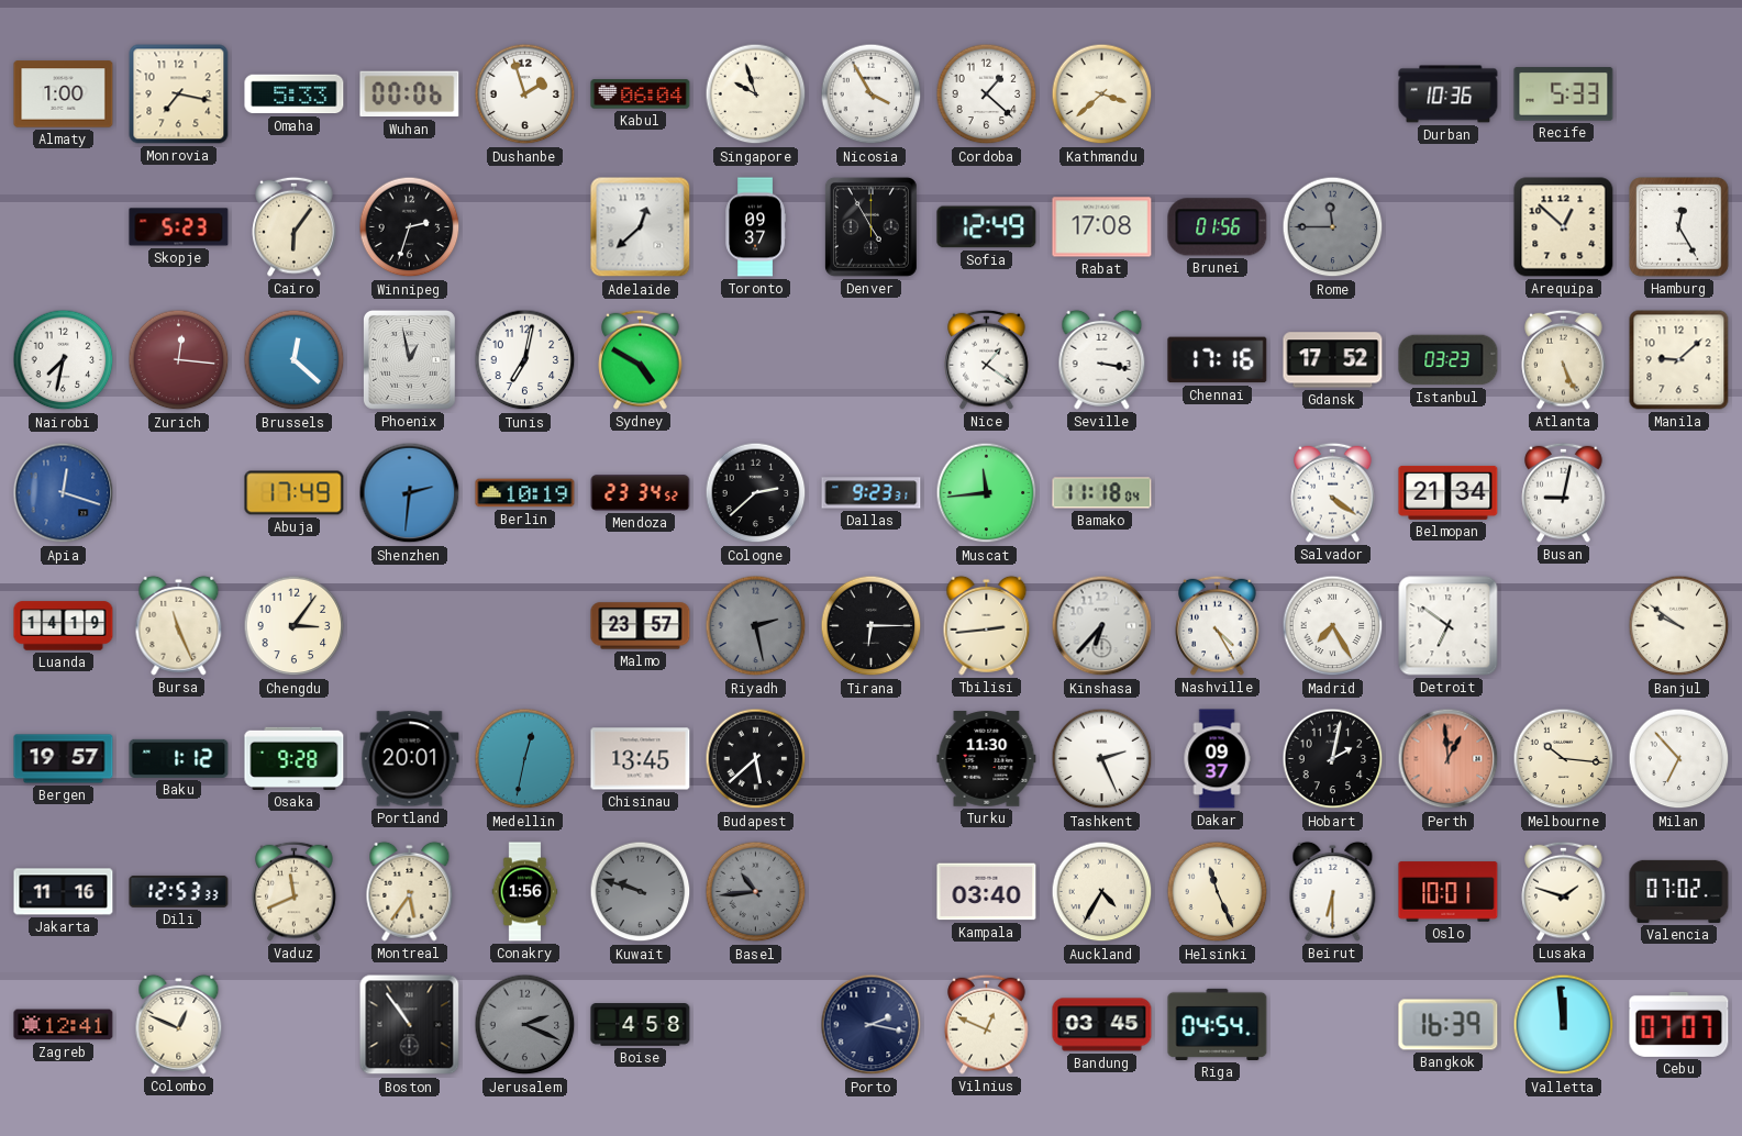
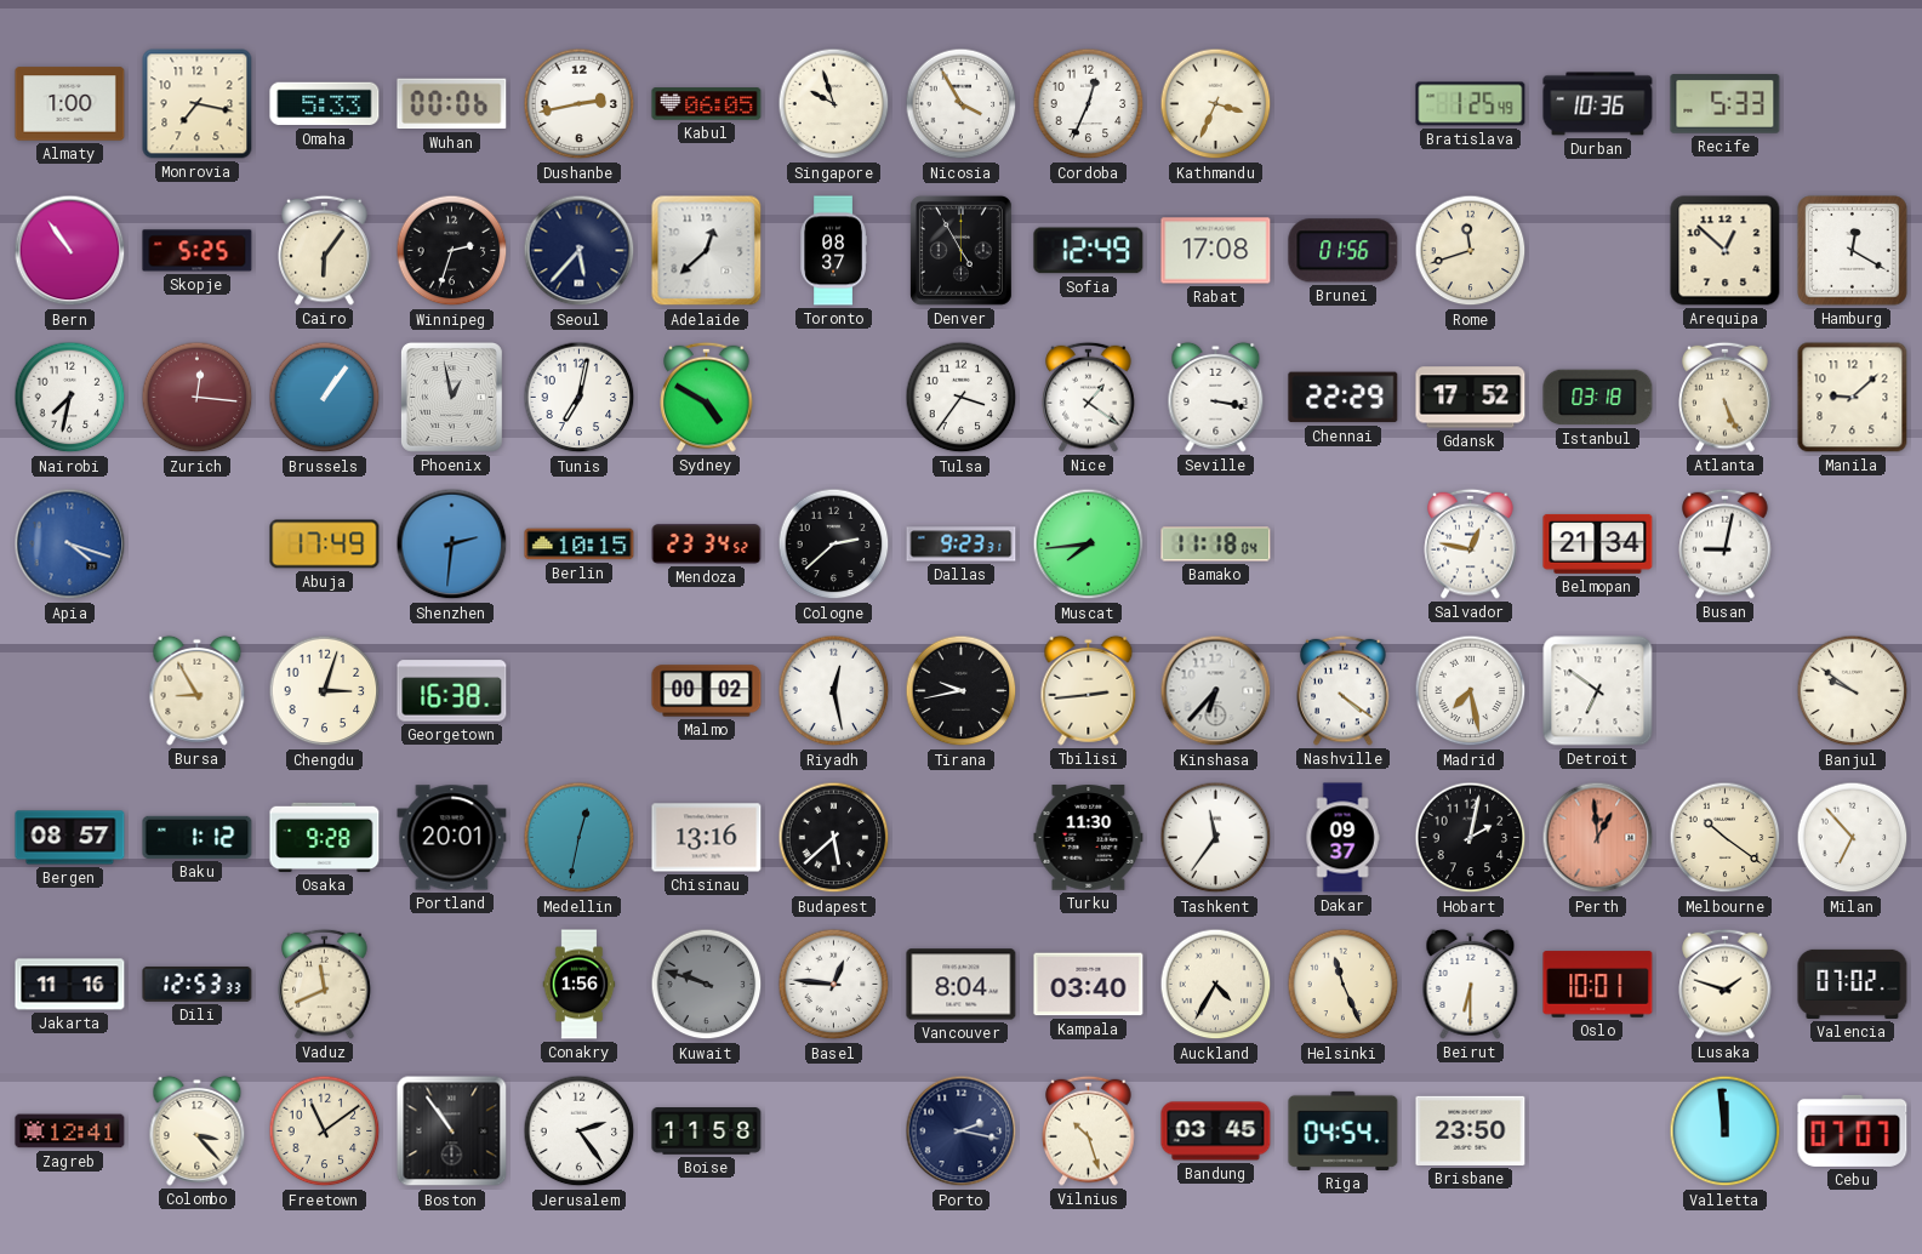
Dushanbe: 1:57 -> 2:43
Kabul: 06:04 -> 06:05
Cordoba: 1:22 -> 12:34
Kathmandu: 3:38 -> 3:34
Bratislava: none -> 1:25
Bern: none -> 10:54
Skopje: 5:23 -> 5:25
Seoul: none -> 5:37
Toronto: 09:37 -> 08:37
Rome: 11:45 -> 11:42
Rome dial: grey -> cream
Hamburg: 12:25 -> 12:20
Brussels: 12:22 -> 1:06
Tulsa: none -> 3:36
Chennai: 17:16 -> 22:29
Istanbul: 03:23 -> 03:18
Apia: 12:18 -> 4:18
Berlin: 10:19 -> 10:15
Muscat: 11:44 -> 7:44
Salvador: 4:21 -> 12:47
Luanda: 14:19 -> none
Bursa: 11:26 -> 8:55
Chengdu: 3:06 -> 3:03
Georgetown: none -> 16:38
Malmo: 23:57 -> 00:02
Riyadh: 2:28 -> 12:28
Riyadh dial: grey -> white
Tirana: 6:15 -> 9:43
Nashville: 4:25 -> 4:21
Madrid: 7:25 -> 7:28
Bergen: 19:57 -> 08:57
Chisinau: 13:45 -> 13:16
Tashkent: 2:26 -> 11:36
Melbourne: 10:16 -> 10:21
Montreal: 5:36 -> none
Basel: 10:44 -> 12:46
Basel dial: grey -> white
Vancouver: none -> 8:04
Colombo: 12:49 -> 3:23
Freetown: none -> 11:09
Jerusalem: 2:19 -> 2:24
Jerusalem dial: grey -> white
Boise: 4:58 -> 11:58
Vilnius: 12:49 -> 10:27
Brisbane: none -> 23:50
Bangkok: 16:39 -> none
